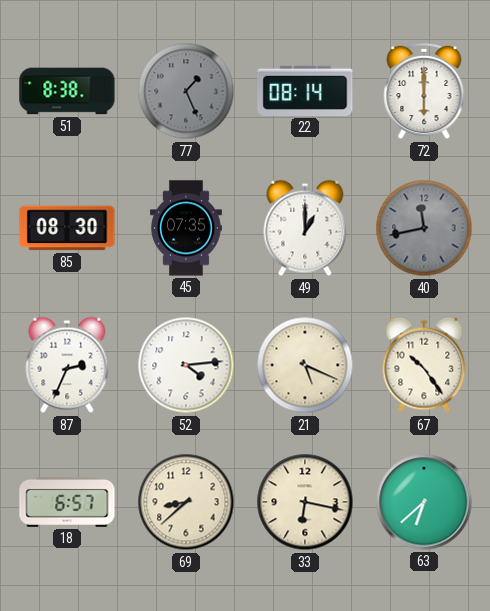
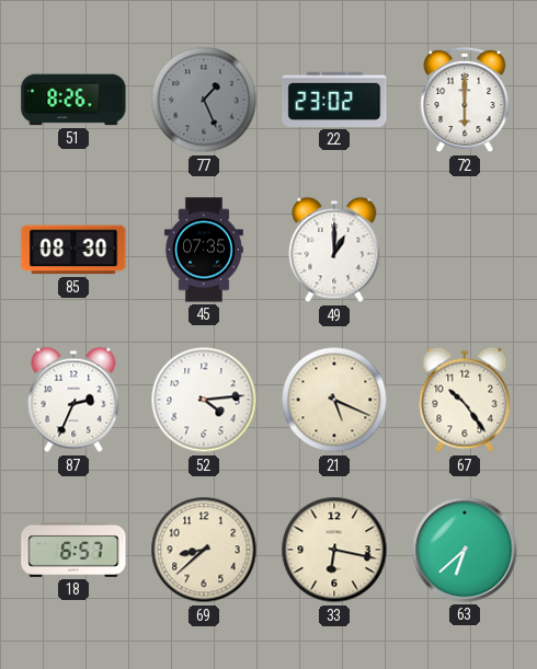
51: 8:38 -> 8:26
22: 08:14 -> 23:02
40: 11:43 -> none
